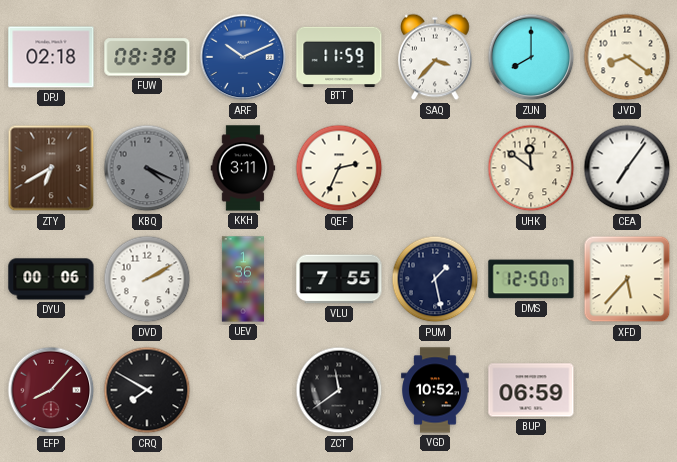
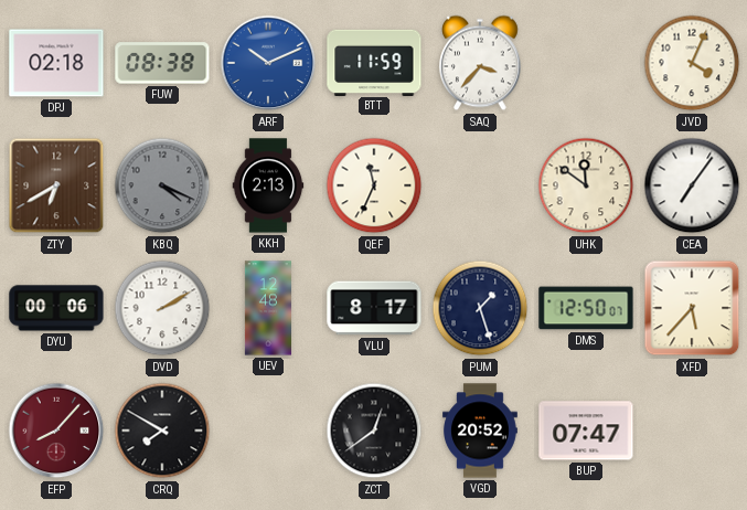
ZUN: 8:00 -> none
JVD: 8:21 -> 4:04
KKH: 3:11 -> 2:13
QEF: 2:34 -> 11:34
UEV: 1:36 -> 12:48
VLU: 7:55 -> 8:17
PUM: 1:28 -> 1:27
ZCT: 11:39 -> 12:39
VGD: 10:52 -> 20:52
BUP: 06:59 -> 07:47
